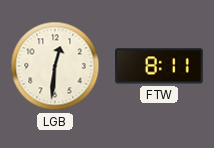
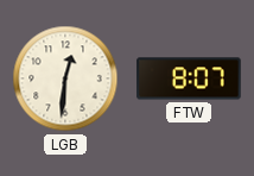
FTW: 8:11 -> 8:07
